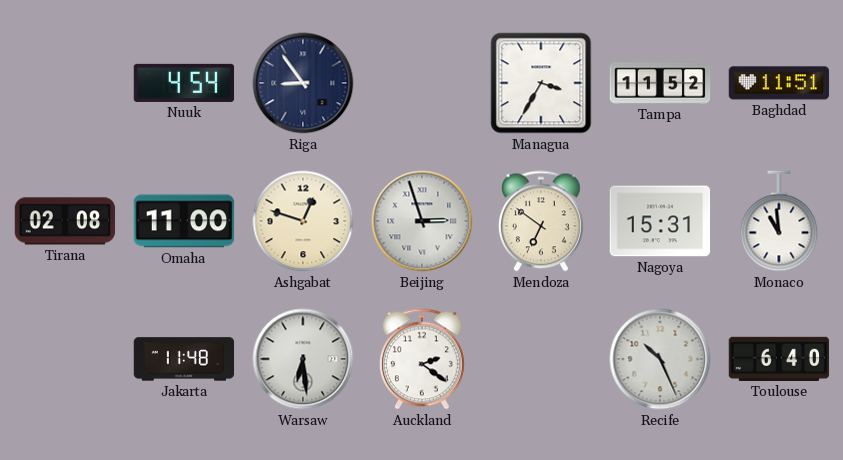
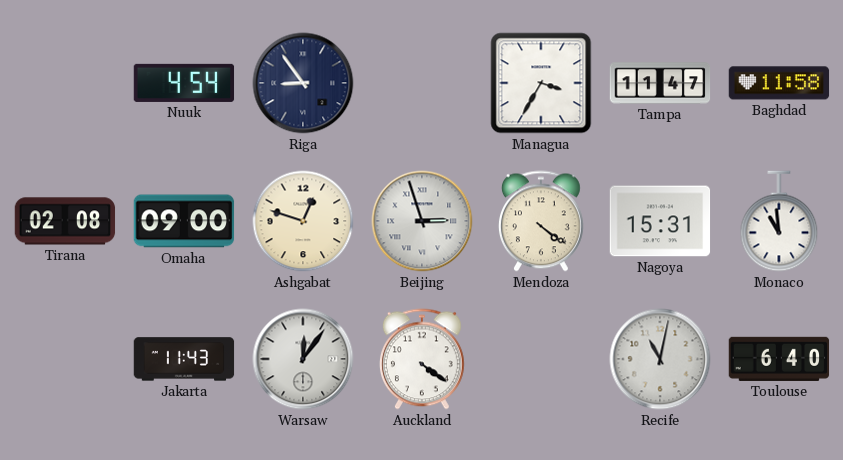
Tampa: 11:52 -> 11:47
Baghdad: 11:51 -> 11:58
Omaha: 11:00 -> 09:00
Mendoza: 6:51 -> 4:21
Jakarta: 11:48 -> 11:43
Warsaw: 6:29 -> 12:06
Auckland: 2:21 -> 4:21
Recife: 10:26 -> 11:02
